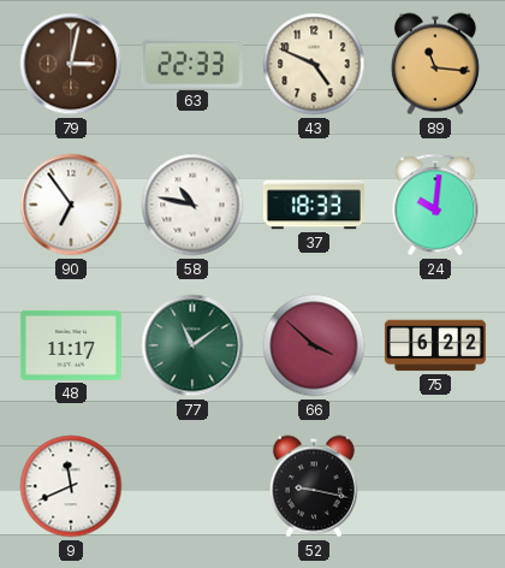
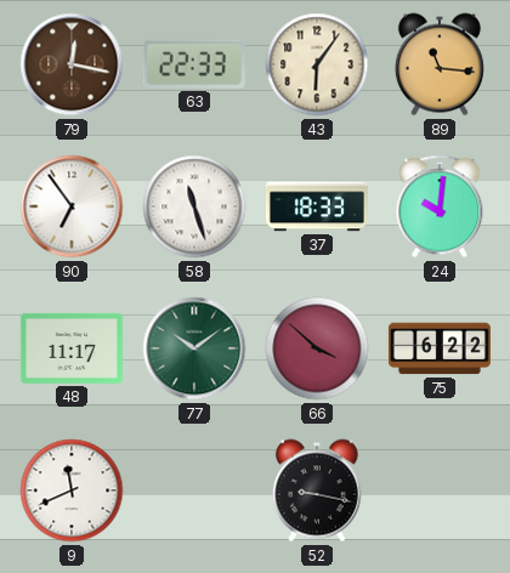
79: 3:02 -> 12:17
43: 4:49 -> 6:06
58: 10:47 -> 11:27
77: 11:09 -> 10:09
